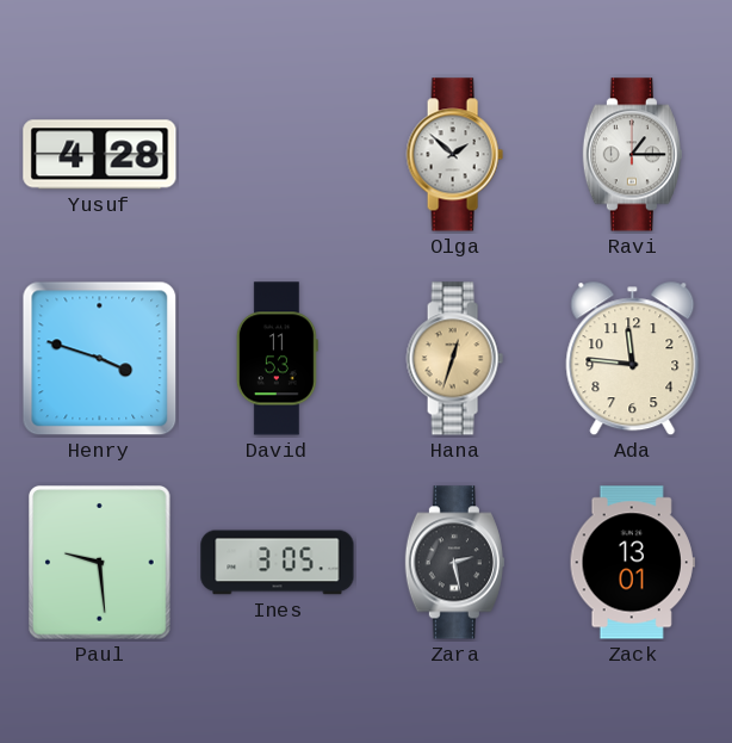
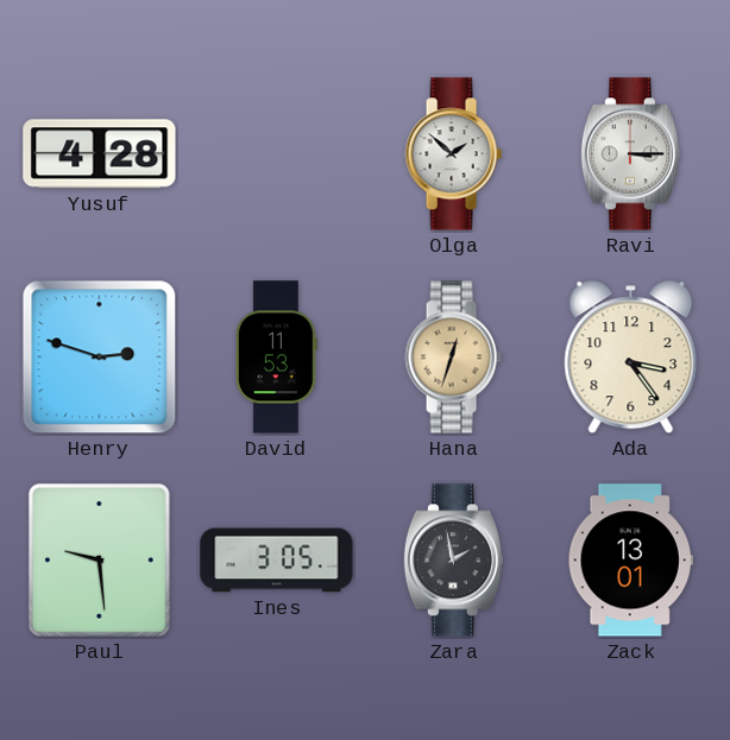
Ravi: 1:15 -> 3:15
Henry: 3:48 -> 2:48
Ada: 11:46 -> 3:24
Zara: 2:28 -> 1:58
